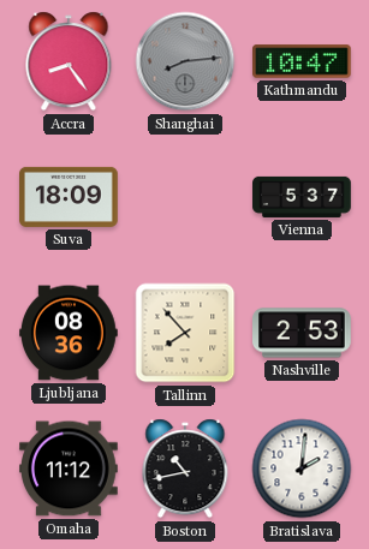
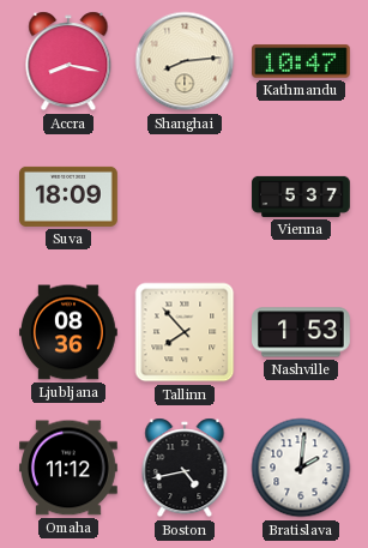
Accra: 8:24 -> 8:17
Shanghai dial: grey -> cream
Nashville: 2:53 -> 1:53
Boston: 10:43 -> 4:43
